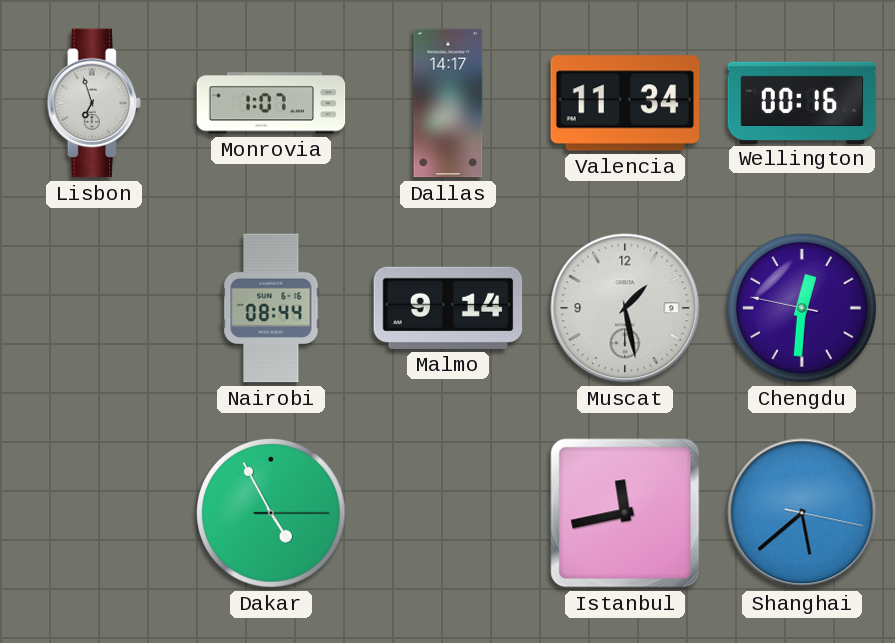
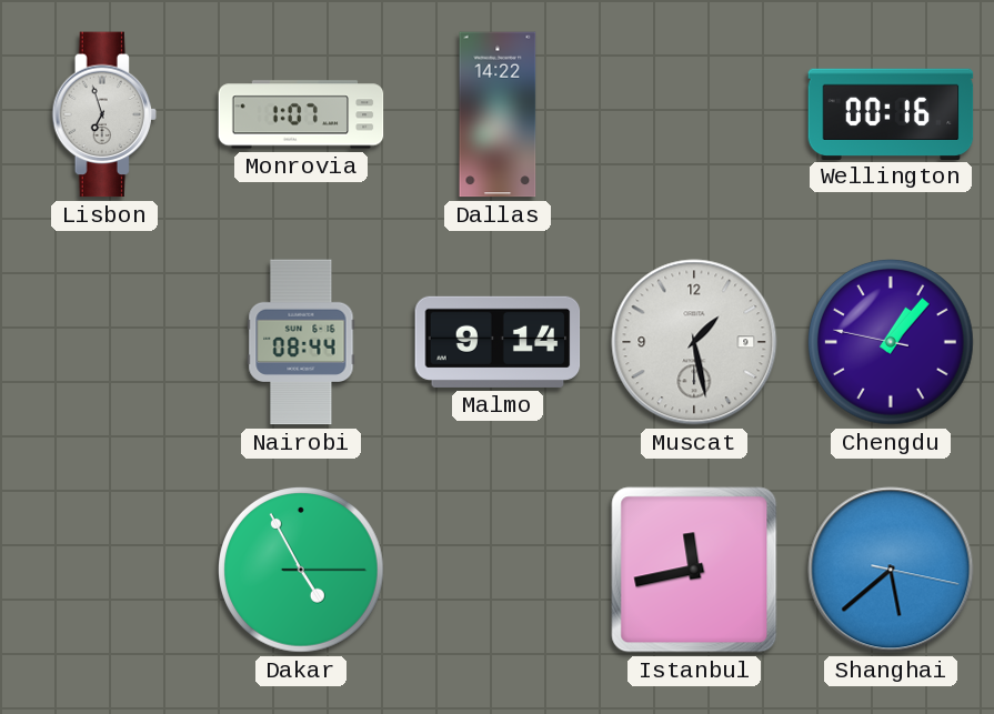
Dallas: 14:17 -> 14:22
Valencia: 11:34 -> none
Chengdu: 12:30 -> 1:06
